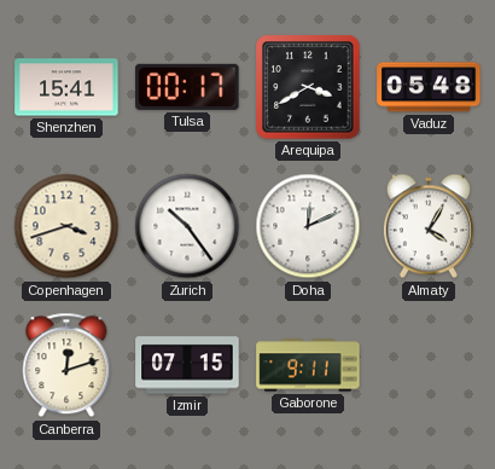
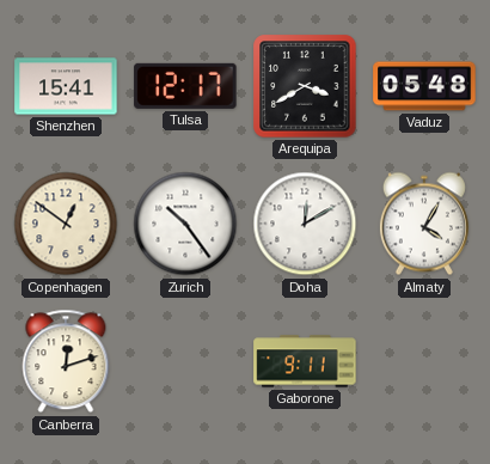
Tulsa: 00:17 -> 12:17
Copenhagen: 3:42 -> 12:51
Doha: 12:11 -> 12:10
Izmir: 07:15 -> none
